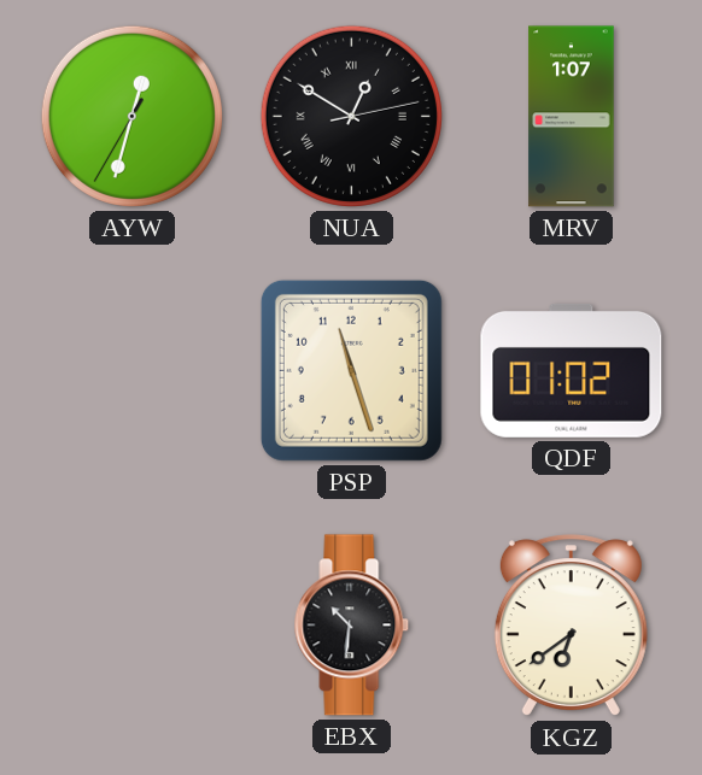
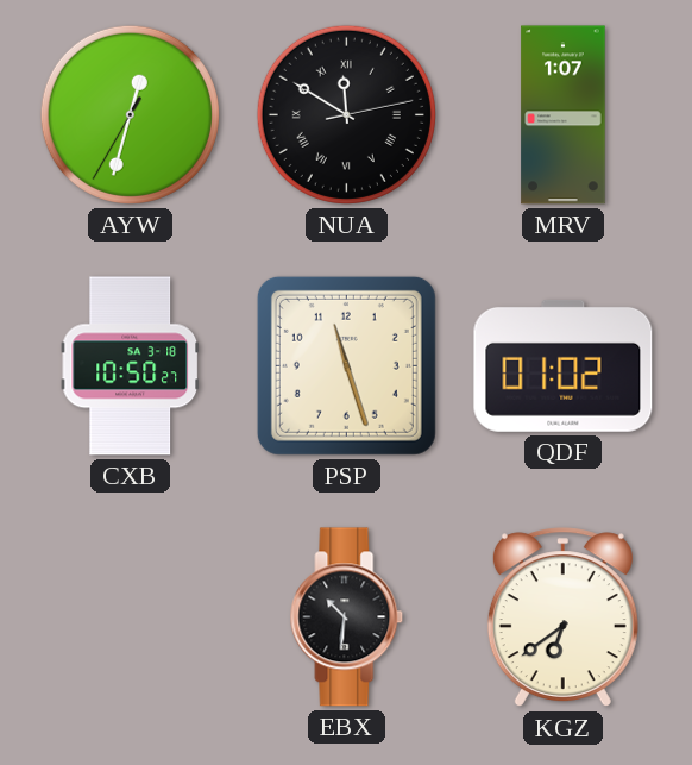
NUA: 12:50 -> 11:50
CXB: none -> 10:50
